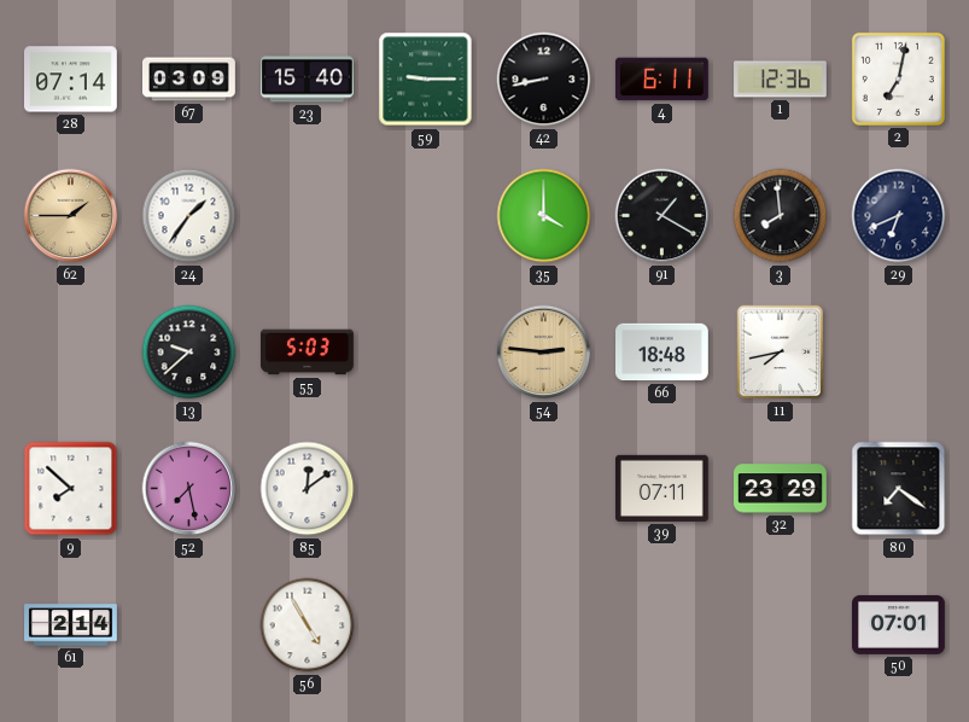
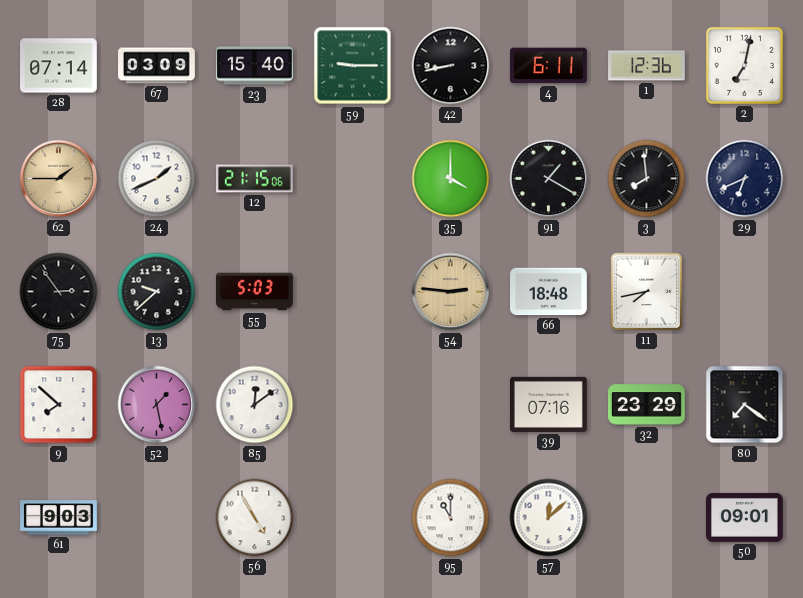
24: 1:36 -> 1:41
12: none -> 21:15
75: none -> 2:54
52: 7:28 -> 1:28
39: 07:11 -> 07:16
61: 2:14 -> 9:03
95: none -> 11:00
57: none -> 12:08
50: 07:01 -> 09:01
